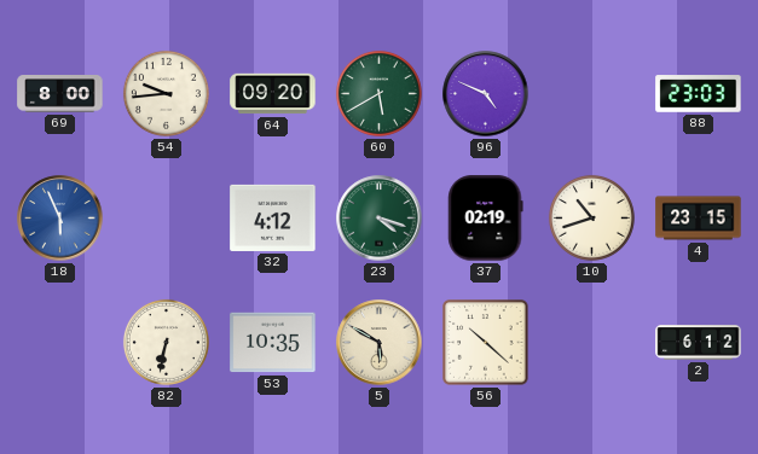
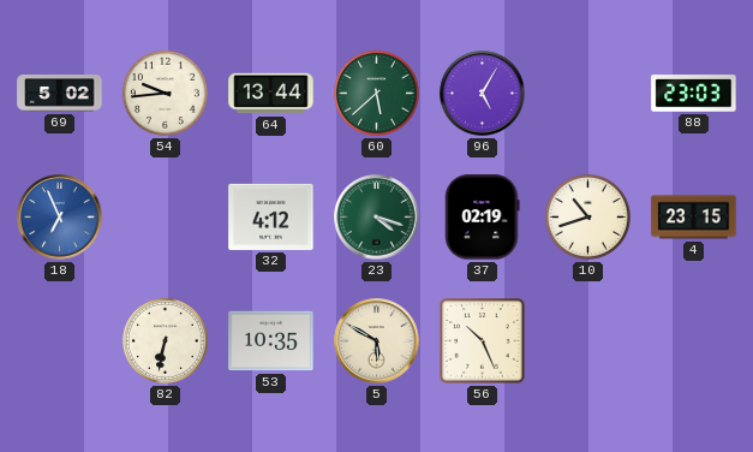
69: 8:00 -> 5:02
64: 09:20 -> 13:44
60: 5:40 -> 5:38
96: 4:49 -> 5:05
18: 5:56 -> 6:56
56: 10:22 -> 10:26
2: 6:12 -> none
